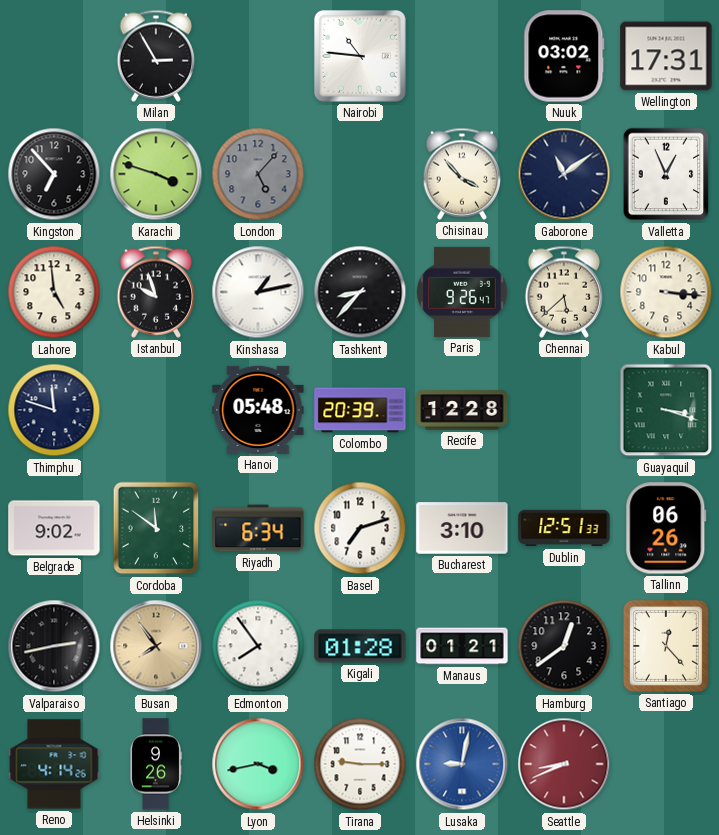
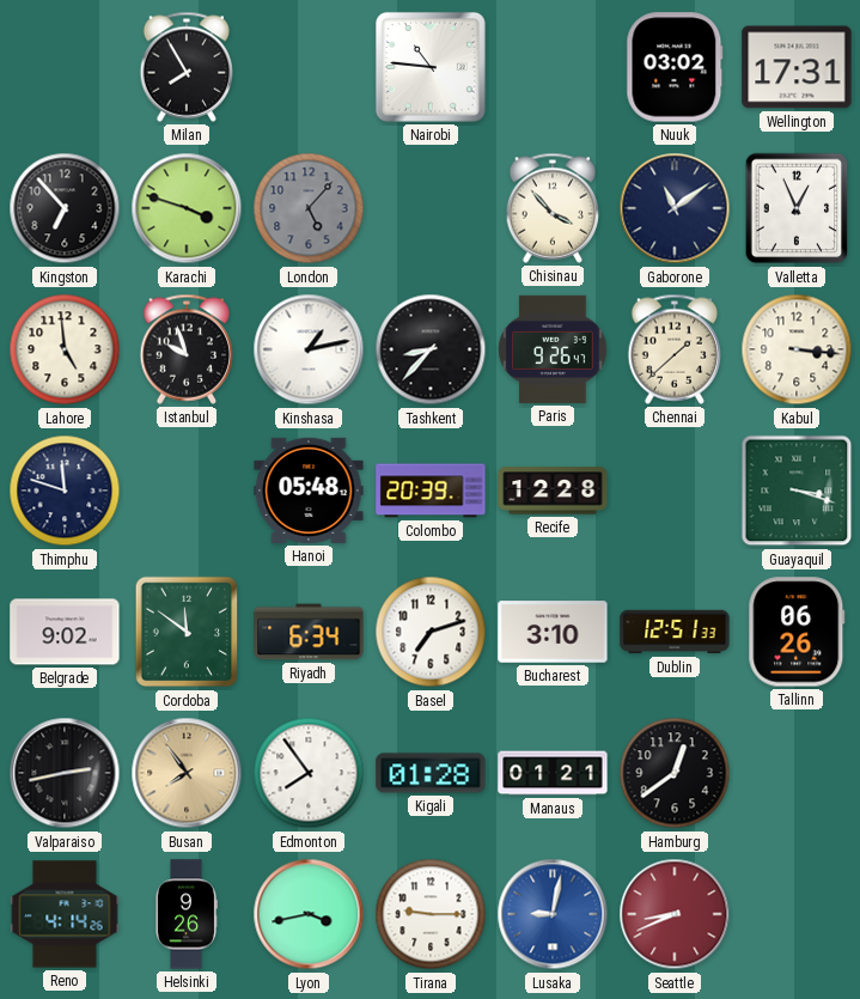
Milan: 2:55 -> 7:55
Chennai: 5:38 -> 1:38
Santiago: 12:23 -> none
